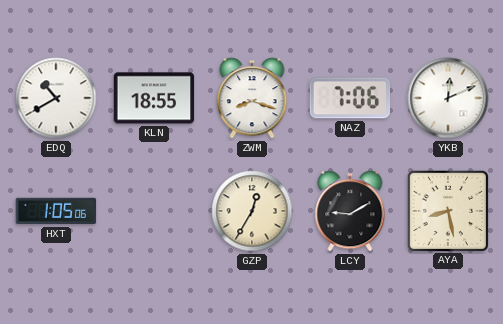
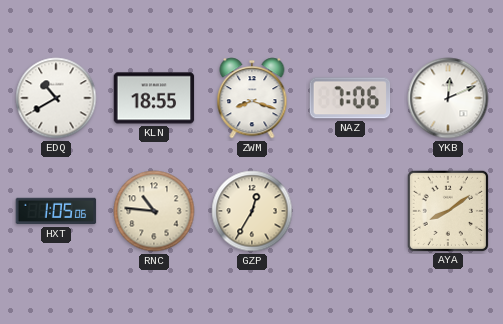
RNC: none -> 10:46
LCY: 9:10 -> none
AYA: 8:28 -> 8:09
